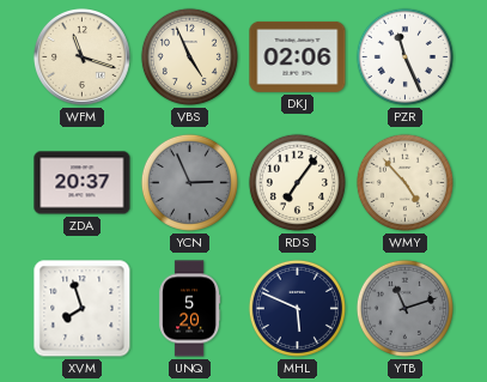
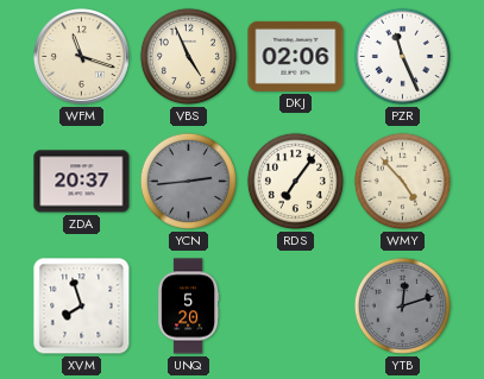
YCN: 2:56 -> 2:44
MHL: 5:49 -> none
YTB: 11:12 -> 12:12
